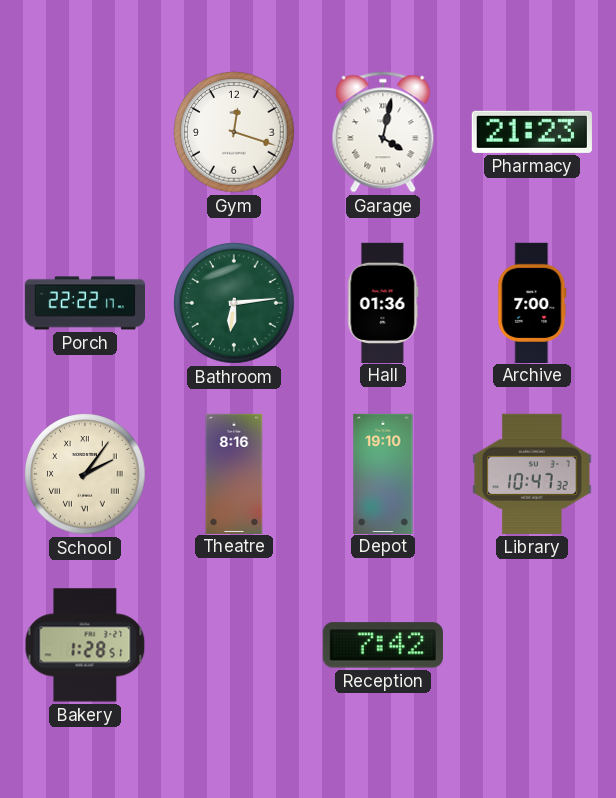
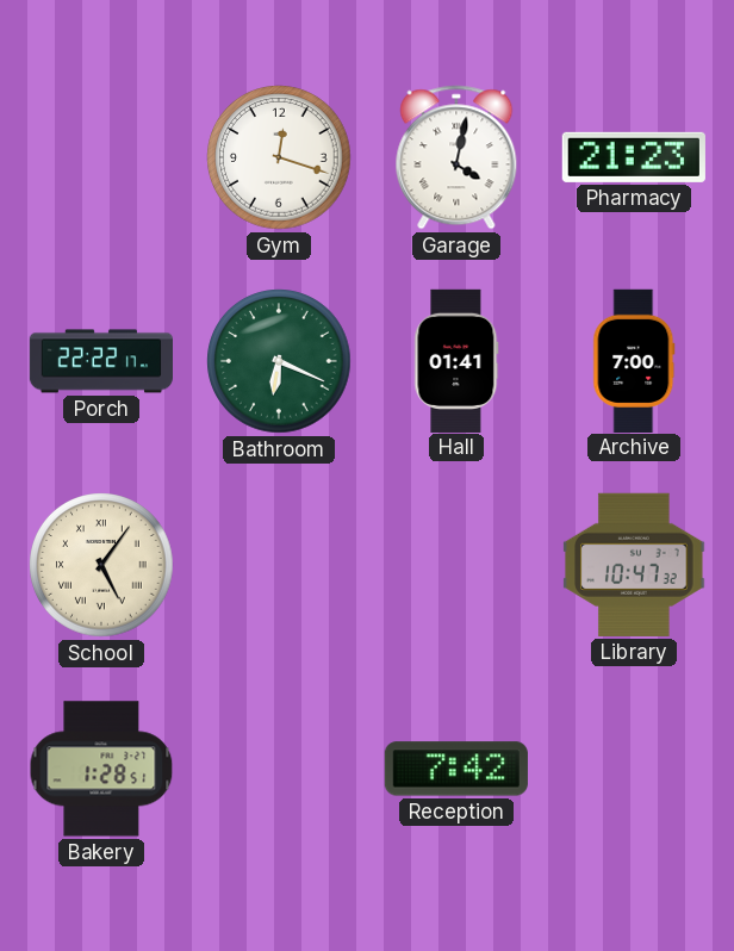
Bathroom: 6:14 -> 6:19
Hall: 01:36 -> 01:41
School: 2:06 -> 5:06
Theatre: 8:16 -> none
Depot: 19:10 -> none
